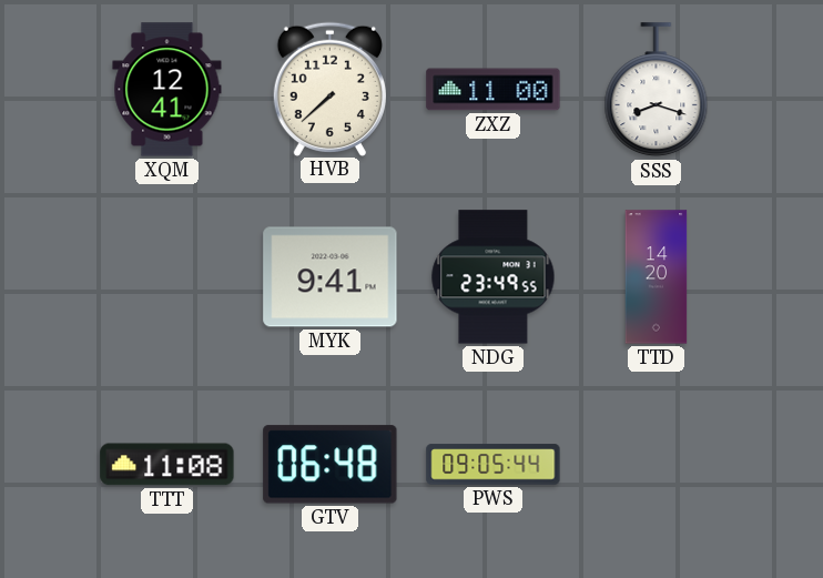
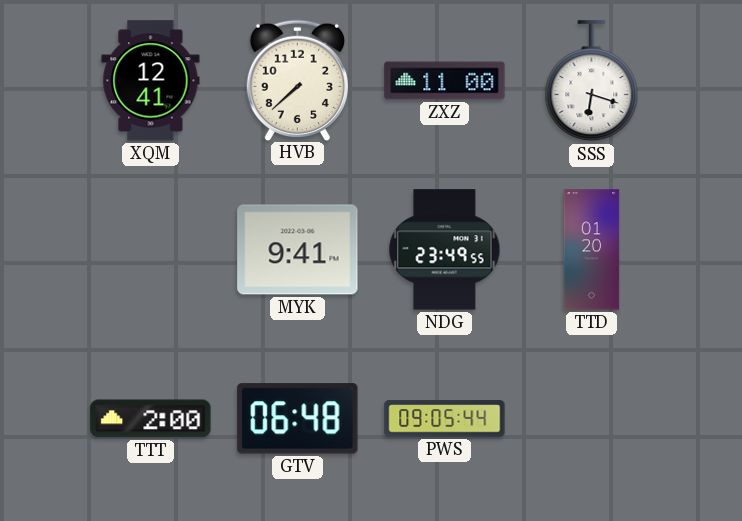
SSS: 8:18 -> 6:18
TTD: 14:20 -> 01:20
TTT: 11:08 -> 2:00
